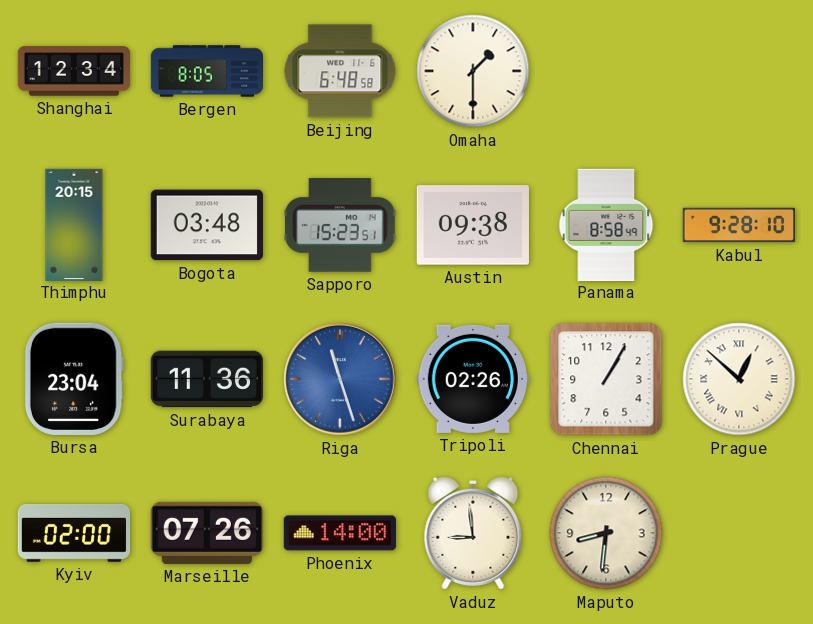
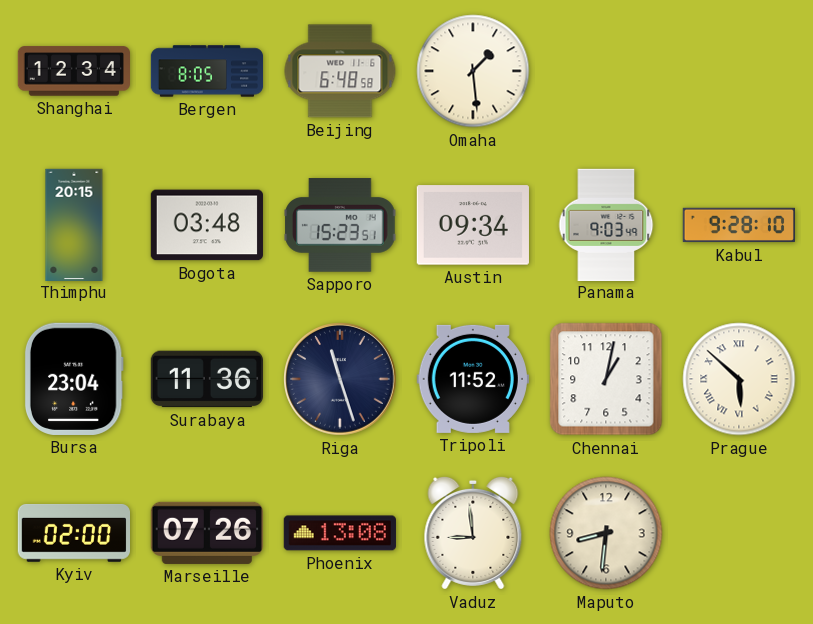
Omaha: 1:30 -> 1:29
Austin: 09:38 -> 09:34
Panama: 8:58 -> 9:03
Riga dial: blue -> navy
Tripoli: 02:26 -> 11:52
Chennai: 1:05 -> 1:02
Prague: 12:52 -> 5:52
Phoenix: 14:00 -> 13:08
